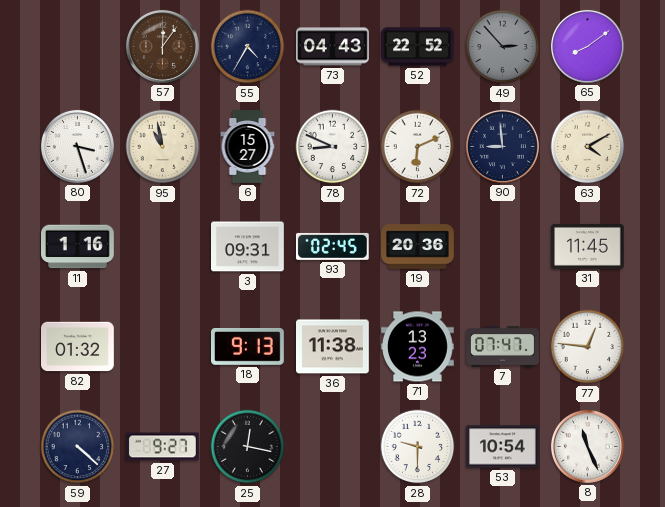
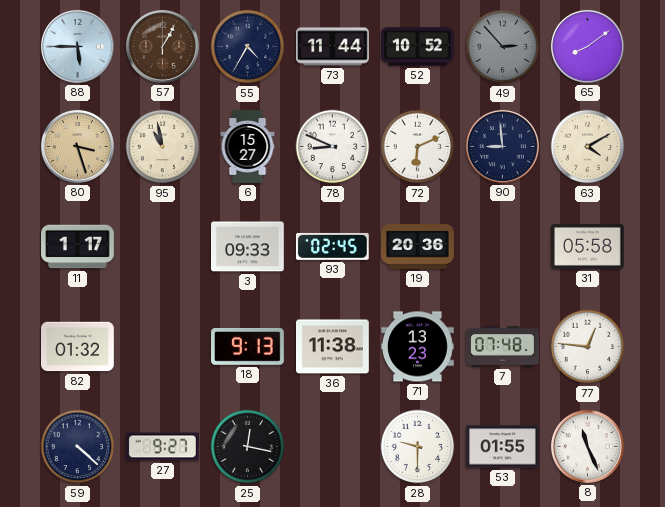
88: none -> 5:45
57: 12:06 -> 1:05
73: 04:43 -> 11:44
52: 22:52 -> 10:52
80 dial: white -> champagne
11: 1:16 -> 1:17
3: 09:31 -> 09:33
31: 11:45 -> 05:58
7: 07:47 -> 07:48
53: 10:54 -> 01:55
